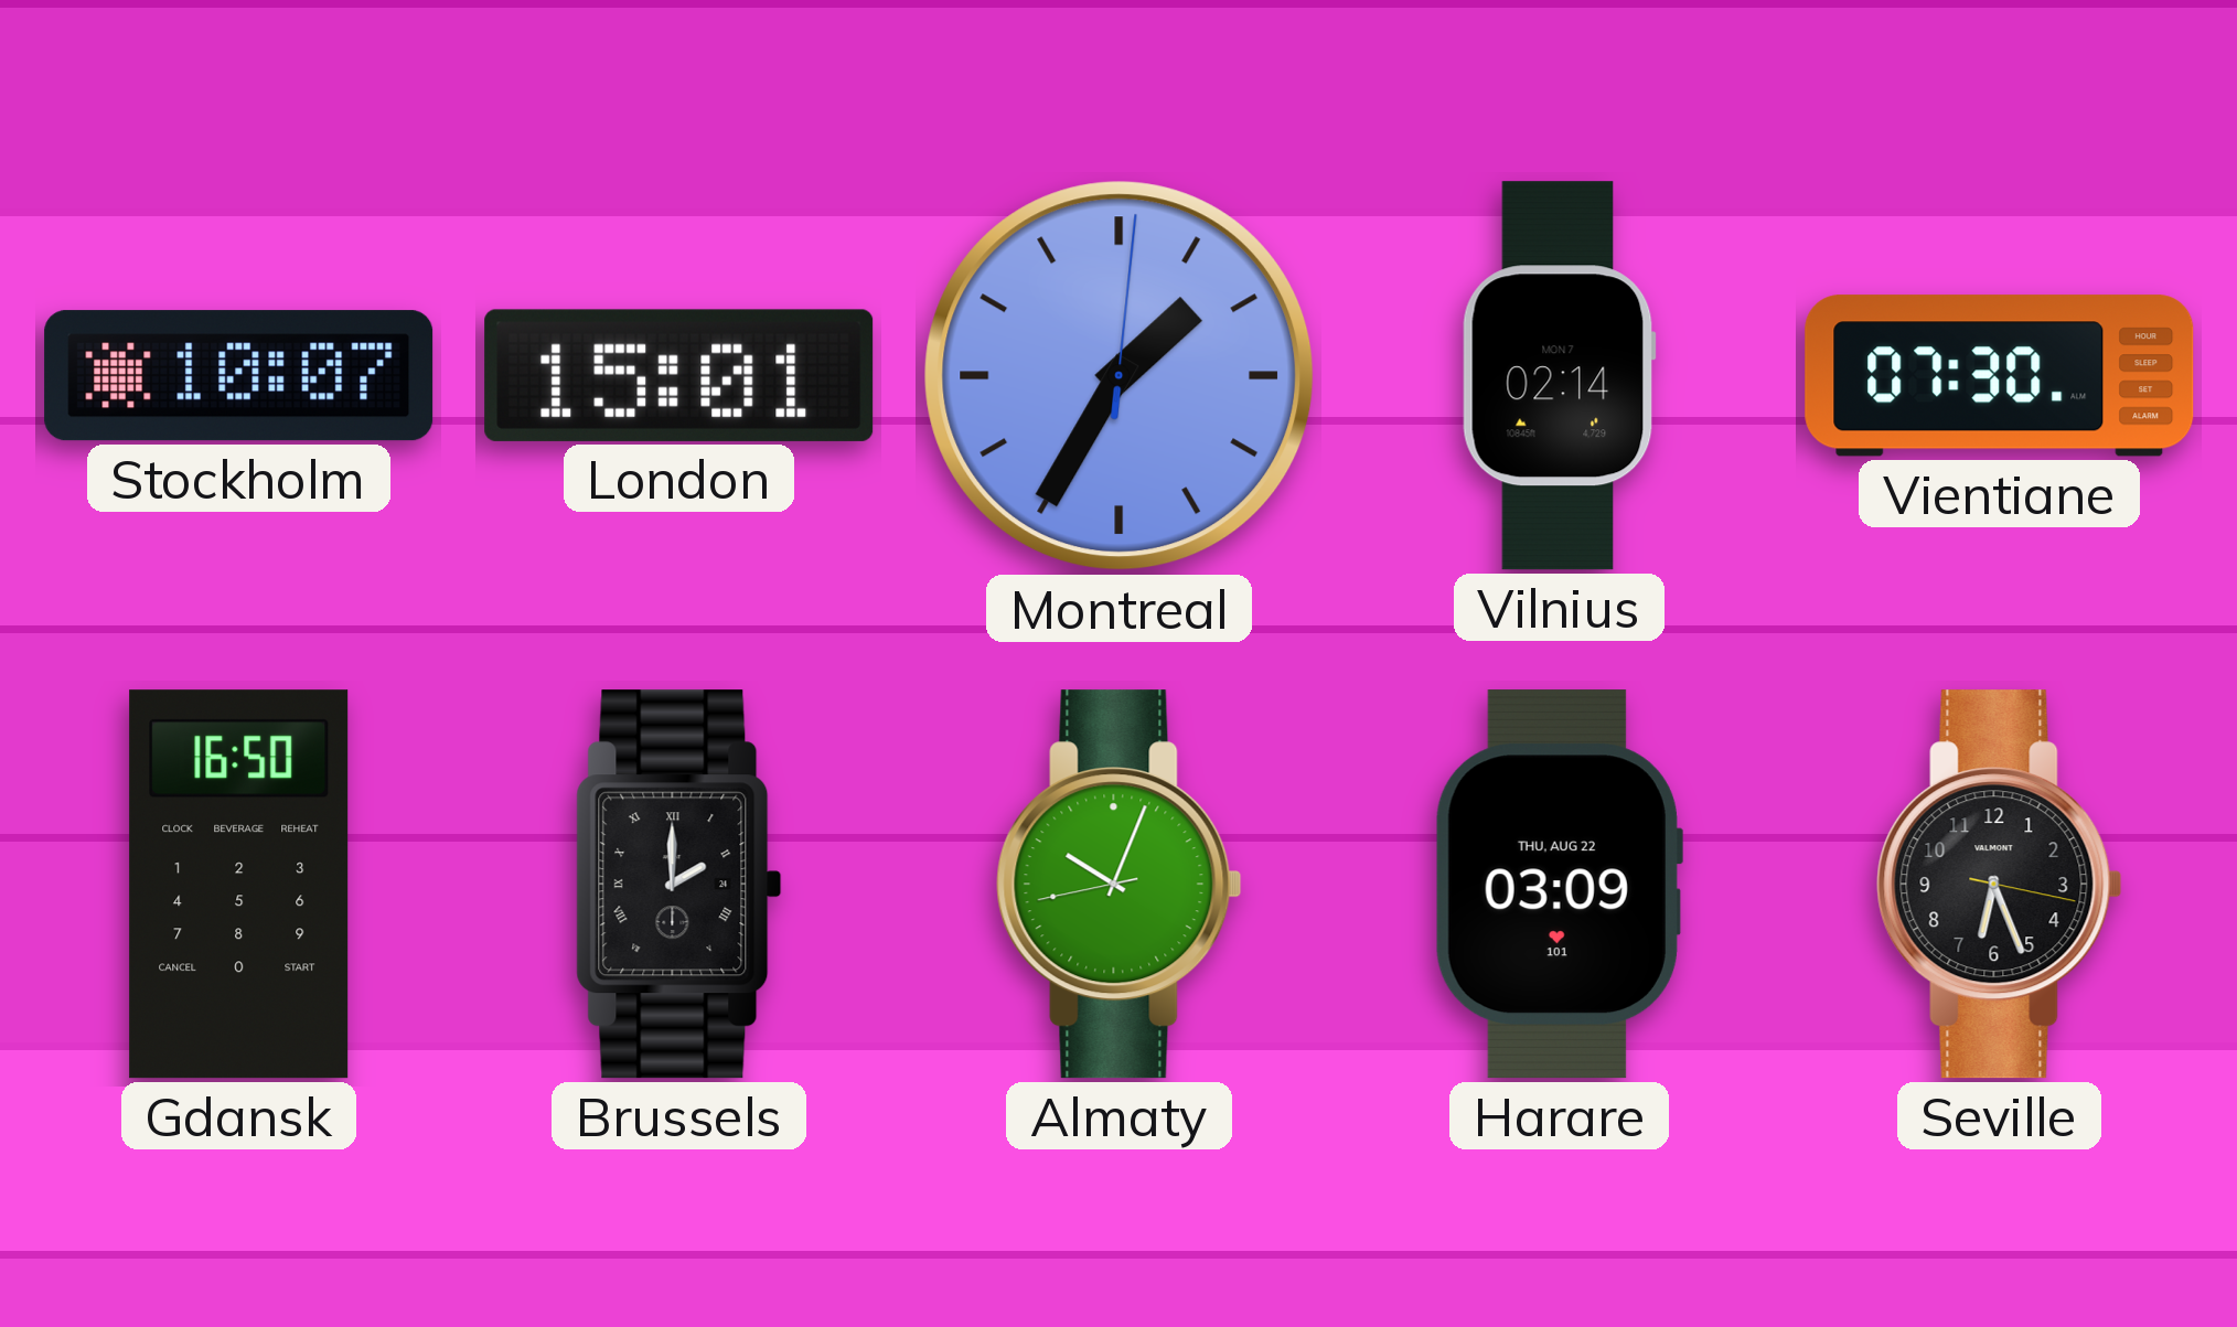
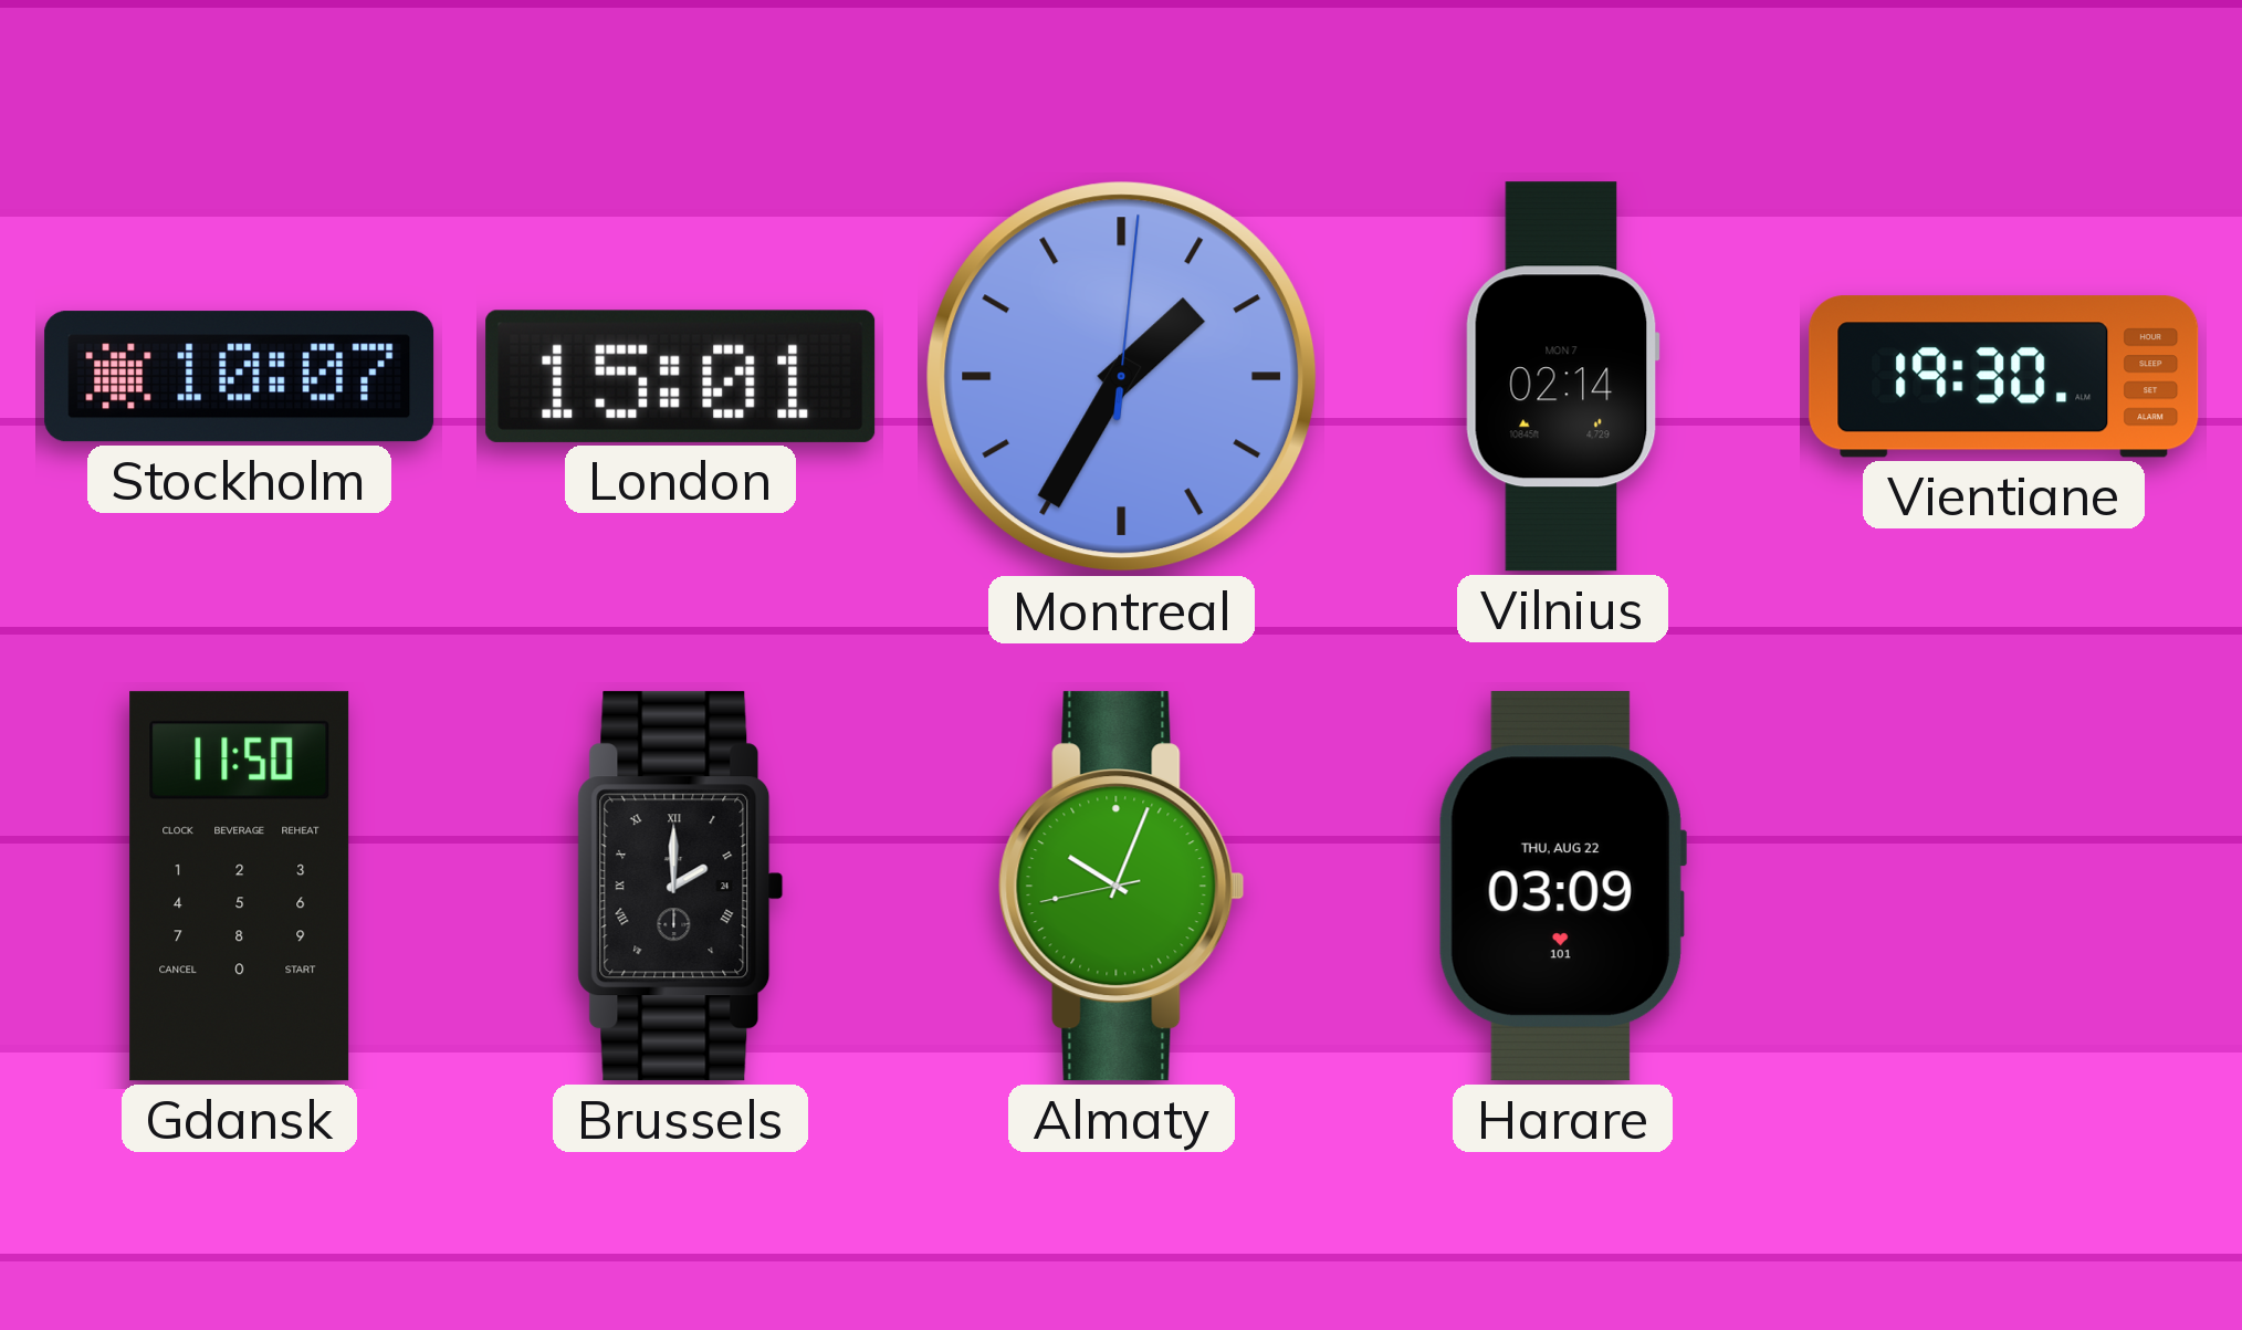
Vientiane: 07:30 -> 19:30
Gdansk: 16:50 -> 11:50
Seville: 6:26 -> none
